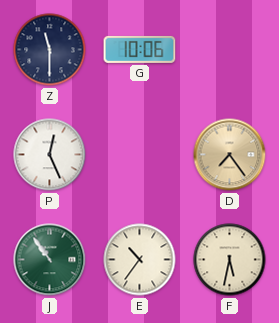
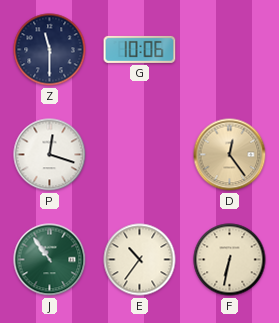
P: 12:26 -> 12:18
D: 7:24 -> 12:24
F: 5:32 -> 6:32
